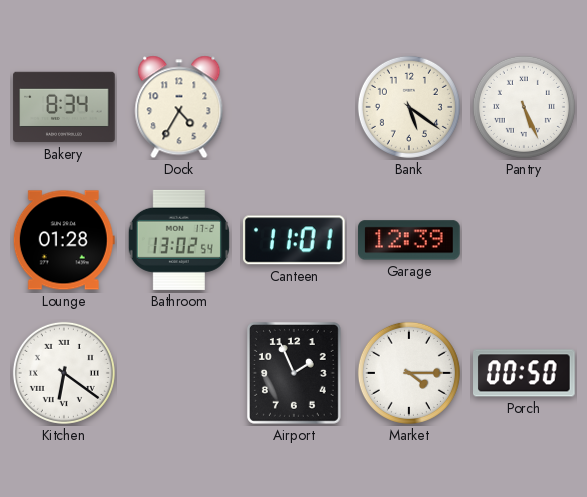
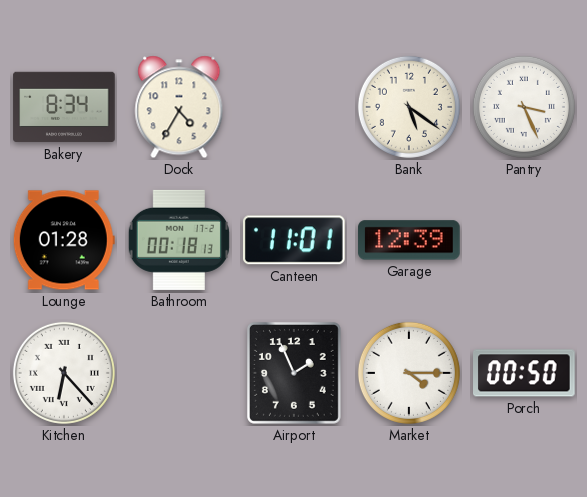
Pantry: 5:26 -> 3:26
Bathroom: 13:02 -> 00:18
Kitchen: 6:21 -> 6:23
